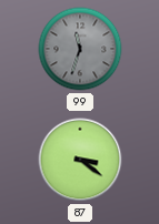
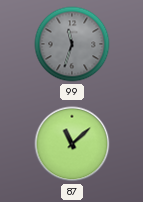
87: 3:21 -> 11:08
